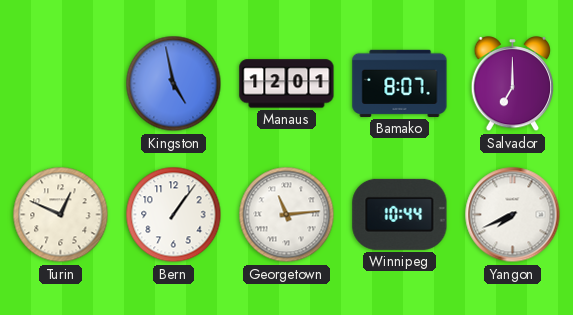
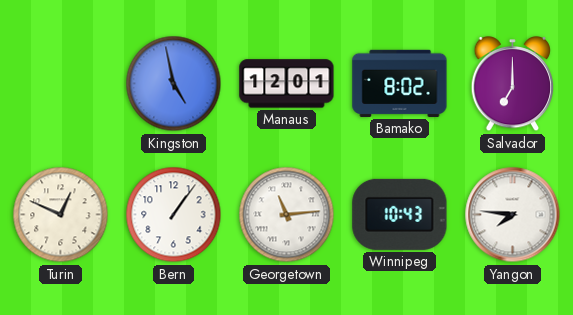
Bamako: 8:07 -> 8:02
Winnipeg: 10:44 -> 10:43
Yangon: 7:41 -> 7:46
